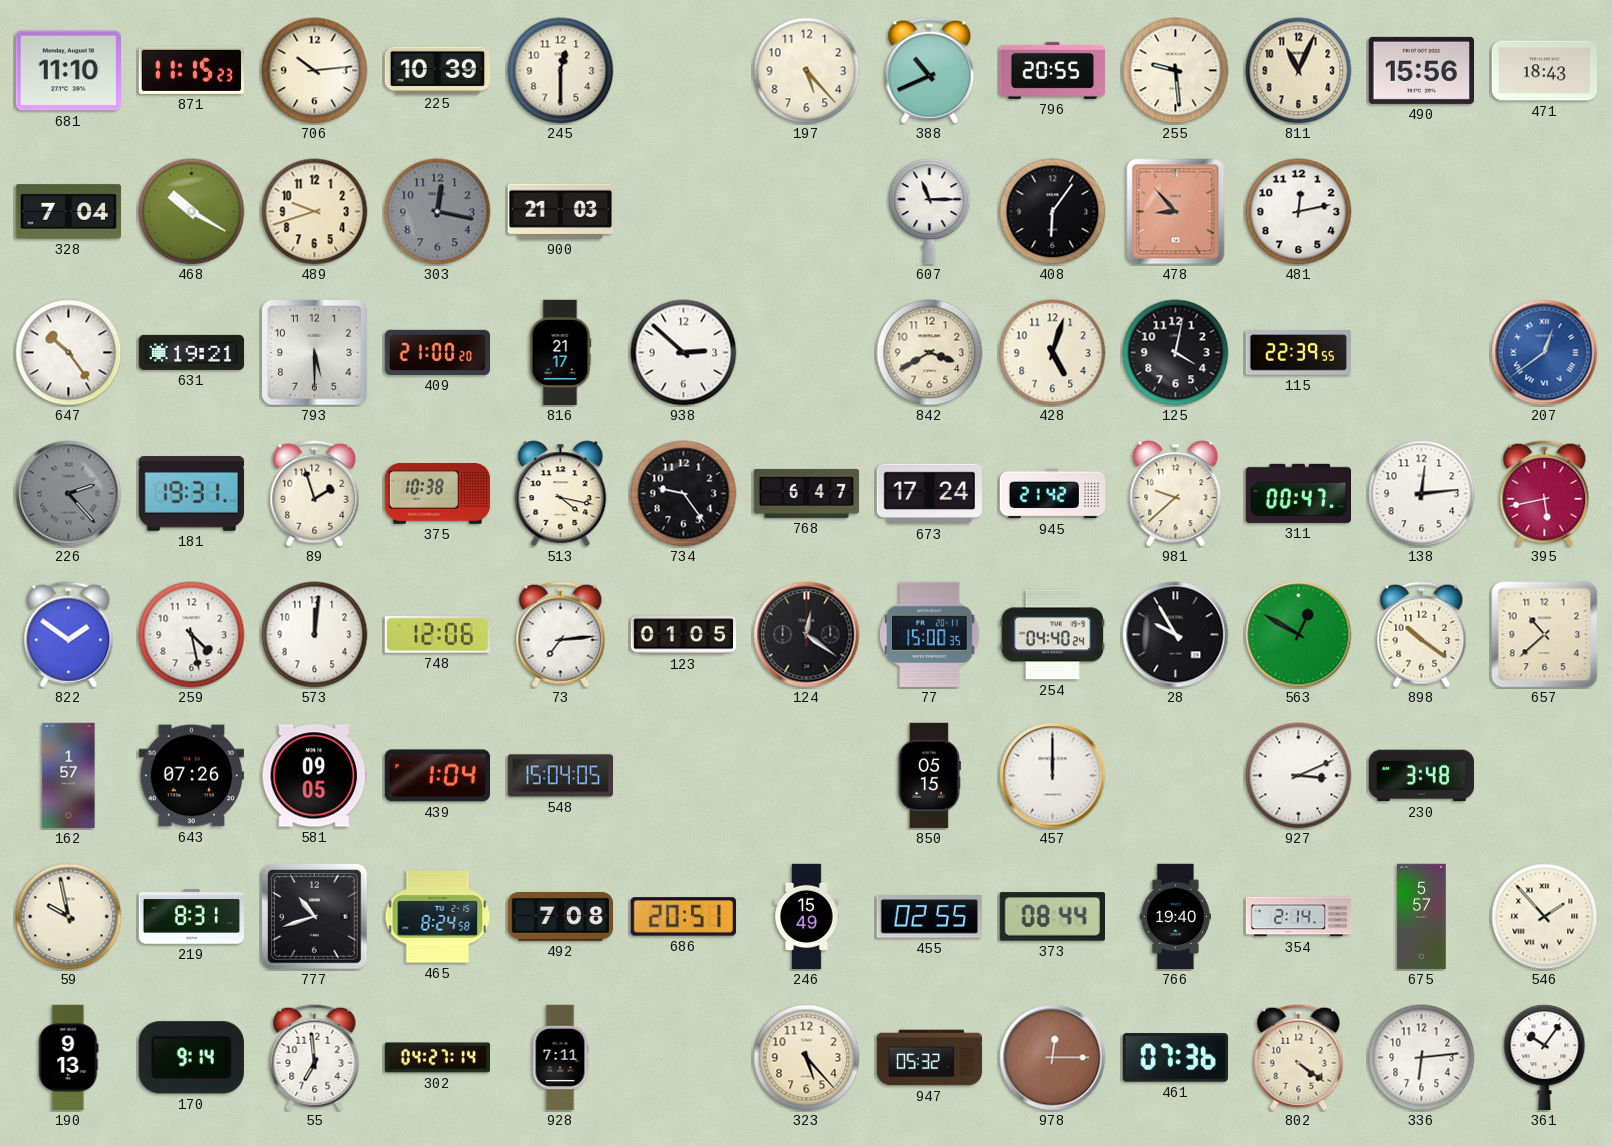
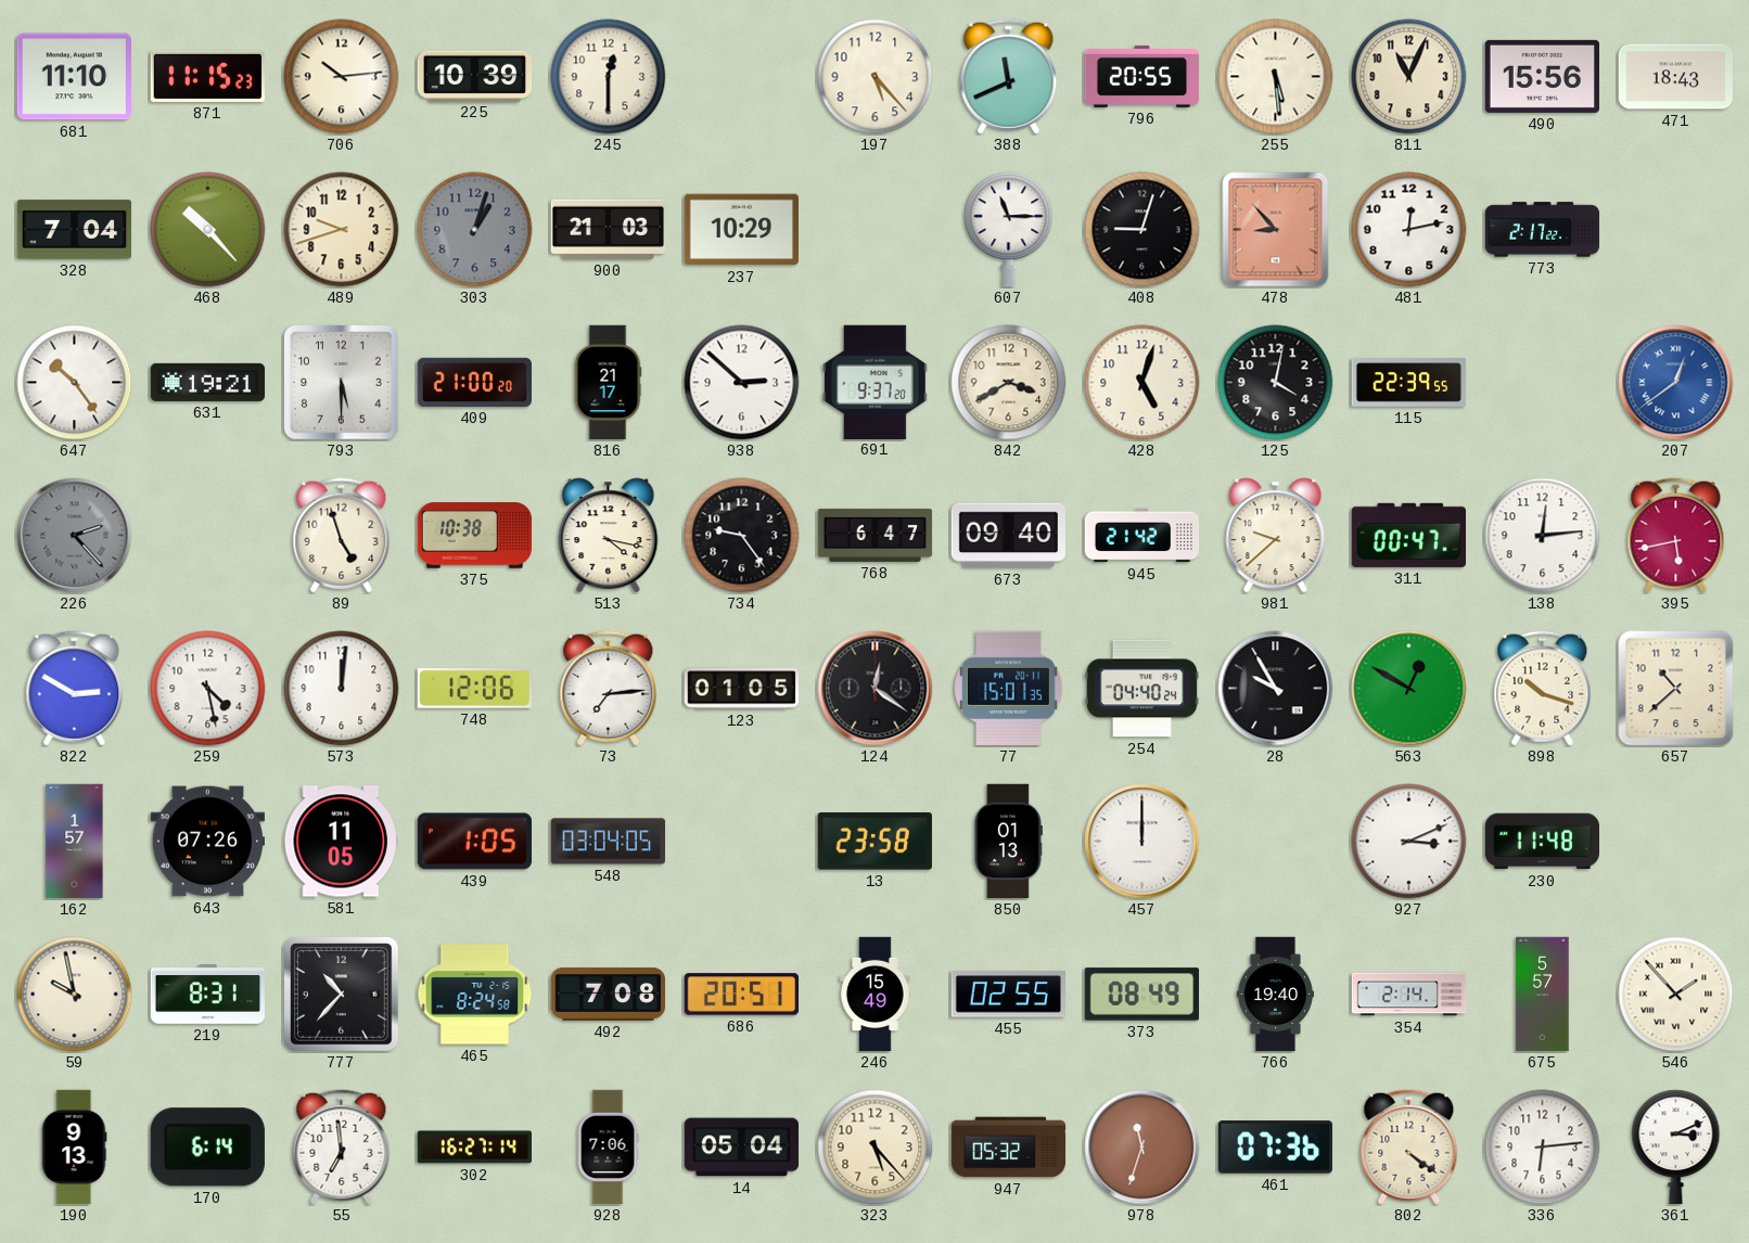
388: 10:41 -> 11:41
255: 9:29 -> 5:29
468: 10:20 -> 10:23
303: 12:17 -> 1:03
237: none -> 10:29
408: 6:06 -> 9:03
773: none -> 2:17
691: none -> 9:37
181: 19:31 -> none
89: 1:57 -> 4:57
673: 17:24 -> 09:40
822: 1:51 -> 2:50
77: 15:00 -> 15:01
898: 10:21 -> 10:18
581: 09:05 -> 11:05
439: 1:04 -> 1:05
548: 15:04 -> 03:04
13: none -> 23:58
850: 05:15 -> 01:13
230: 3:48 -> 11:48
777: 10:42 -> 10:37
373: 08:44 -> 08:49
170: 9:14 -> 6:14
302: 04:27 -> 16:27
928: 7:11 -> 7:06
14: none -> 05:04
978: 12:15 -> 11:33
361: 10:06 -> 3:11
